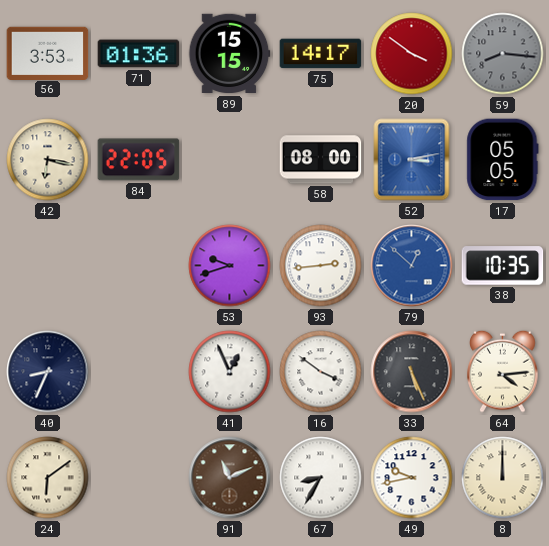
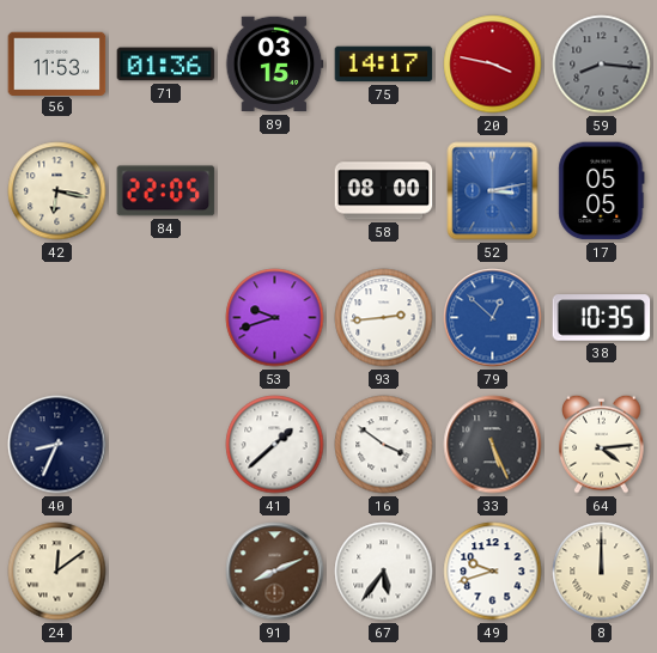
56: 3:53 -> 11:53
89: 15:15 -> 03:15
20: 3:51 -> 3:47
41: 12:56 -> 1:38
24: 6:09 -> 12:09
91: 11:11 -> 8:11
67: 8:35 -> 5:36
49: 9:43 -> 9:42
